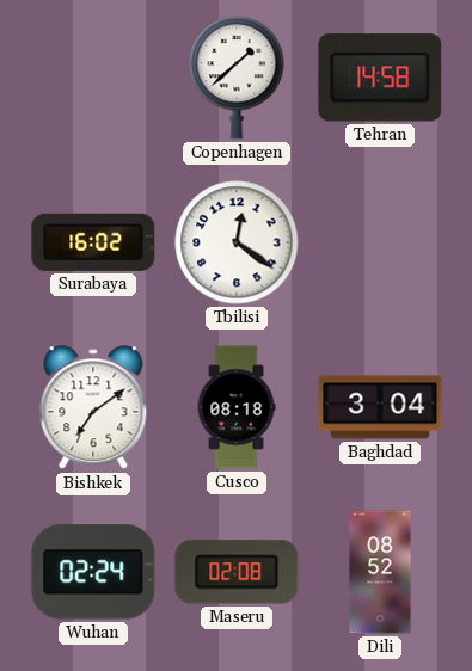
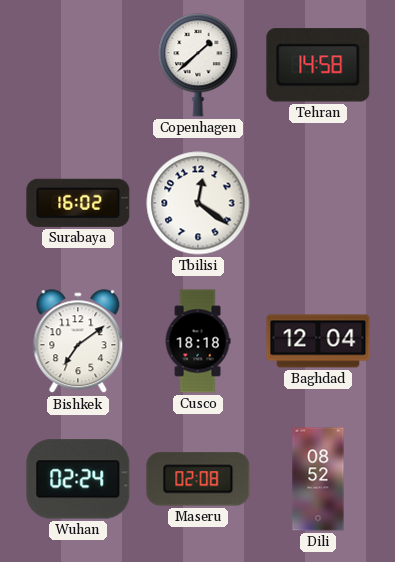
Cusco: 08:18 -> 18:18
Baghdad: 3:04 -> 12:04
